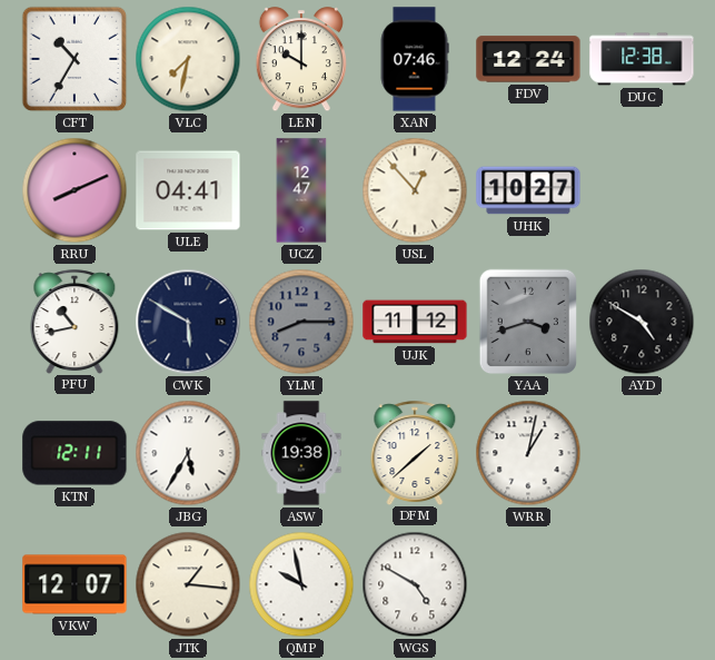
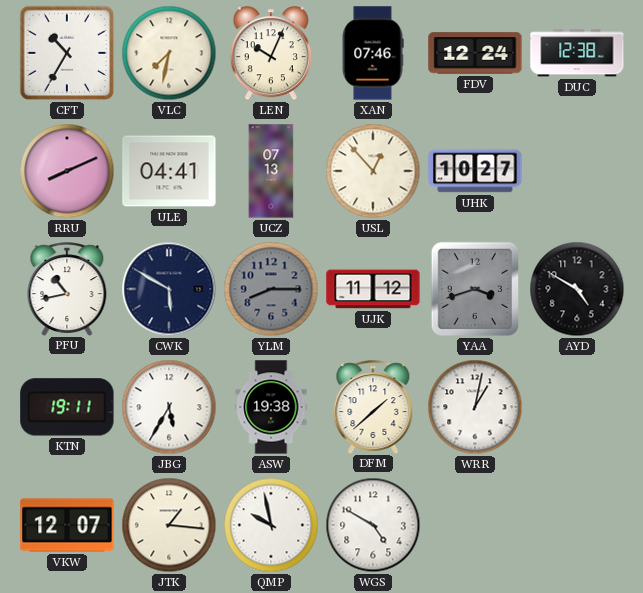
LEN: 10:00 -> 10:04
UCZ: 12:47 -> 07:13
KTN: 12:11 -> 19:11
